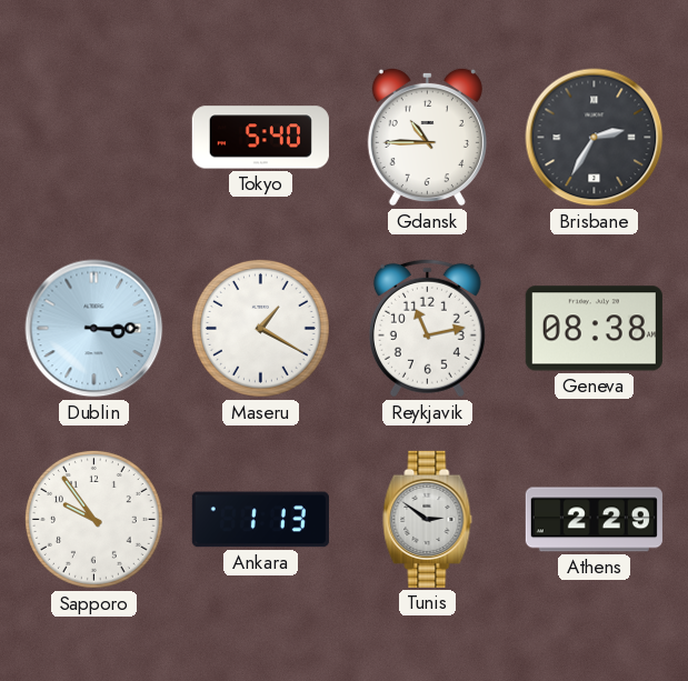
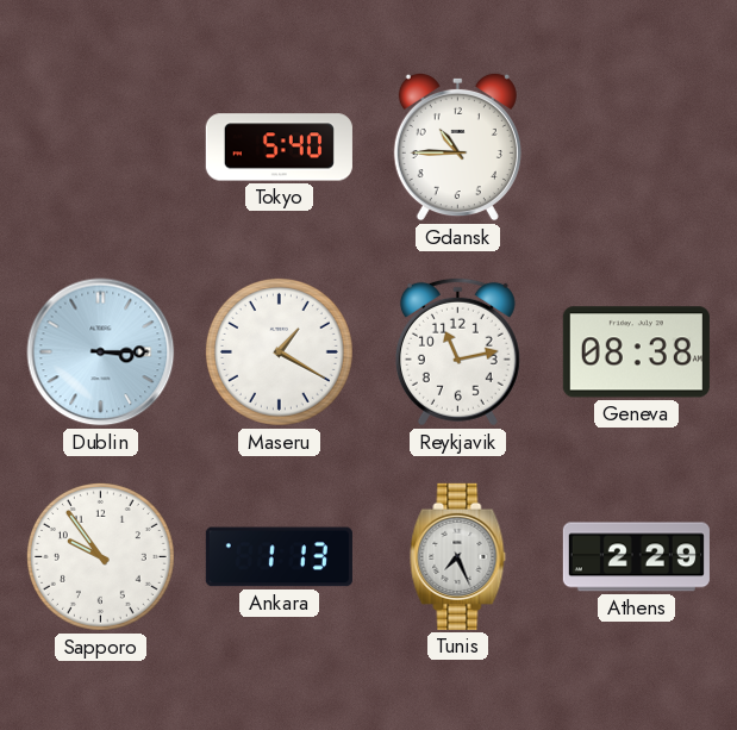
Brisbane: 2:35 -> none
Tunis: 2:51 -> 7:26
